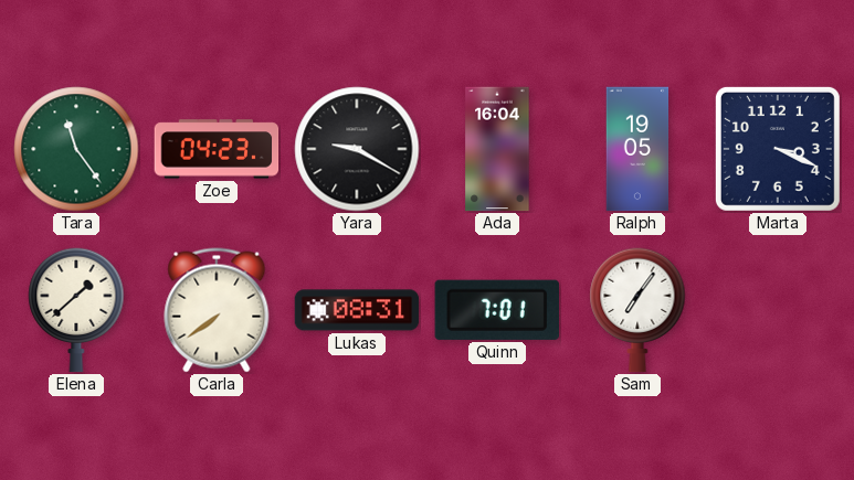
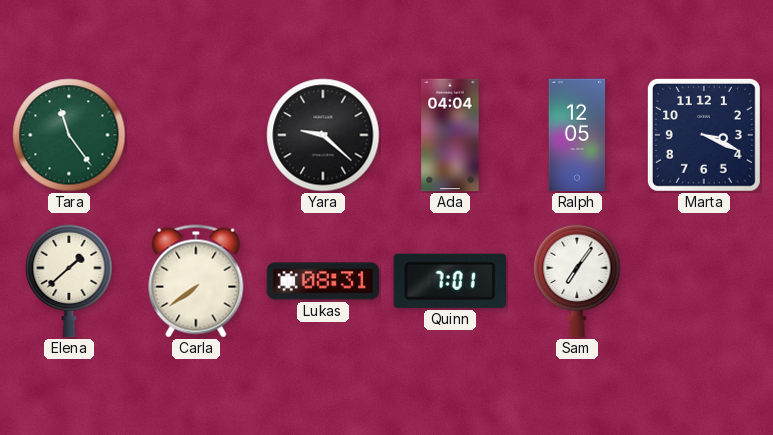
Zoe: 04:23 -> none
Yara: 9:20 -> 9:22
Ada: 16:04 -> 04:04
Ralph: 19:05 -> 12:05
